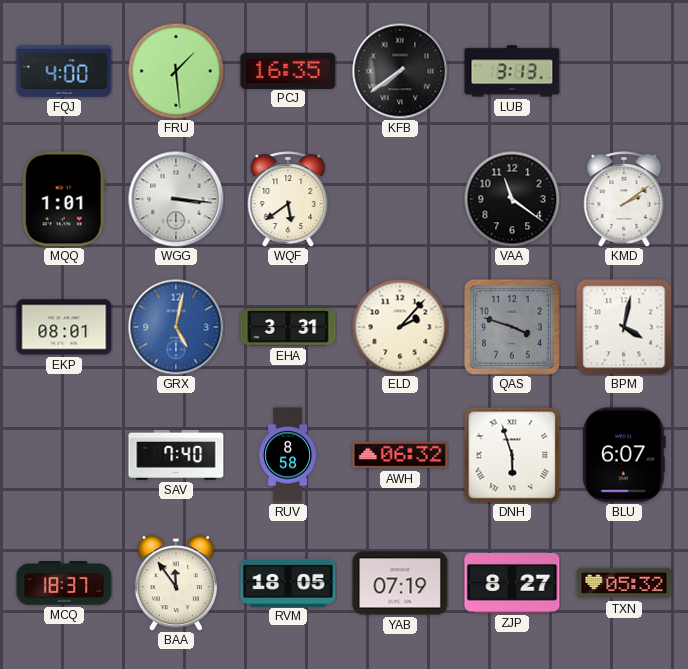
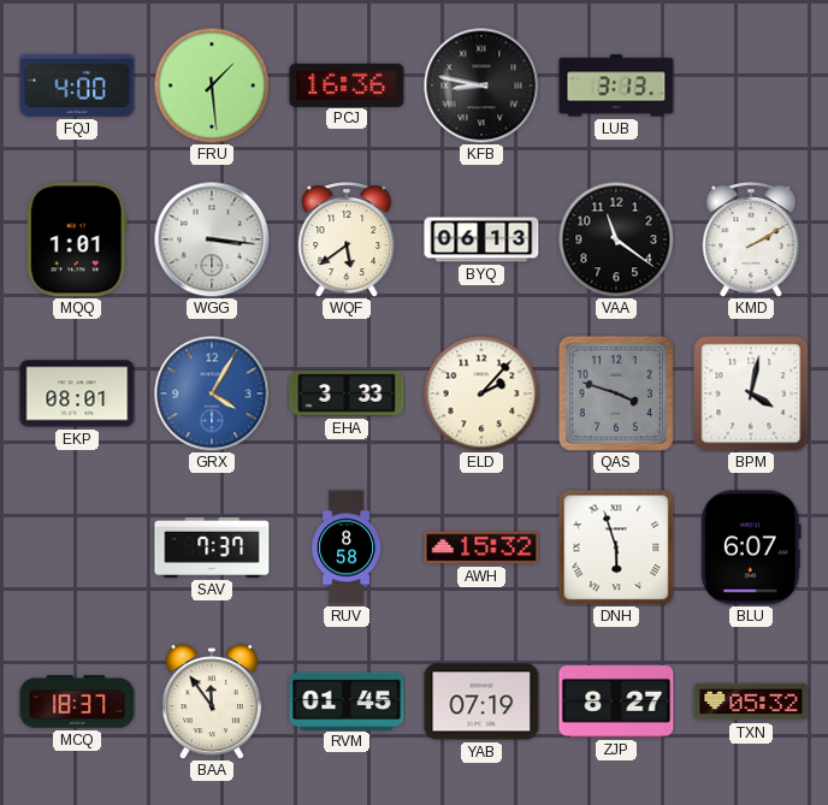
PCJ: 16:35 -> 16:36
KFB: 7:39 -> 8:47
BYQ: none -> 06:13
KMD: 2:09 -> 2:10
GRX: 5:02 -> 4:05
EHA: 3:31 -> 3:33
SAV: 7:40 -> 7:37
AWH: 06:32 -> 15:32
RVM: 18:05 -> 01:45
